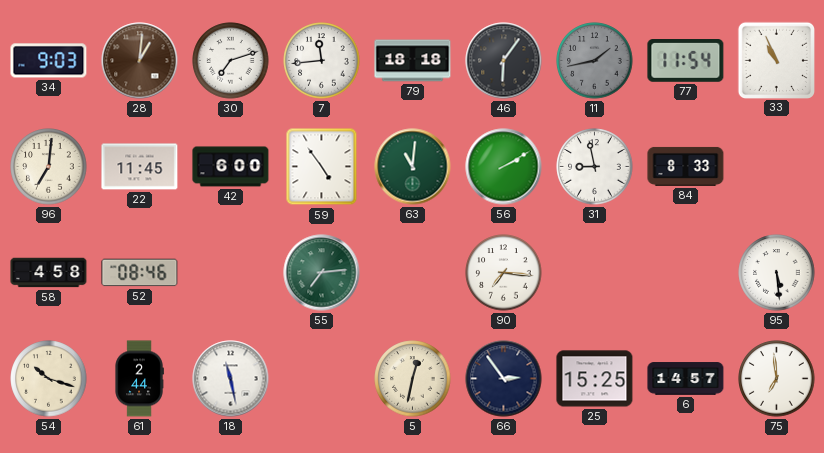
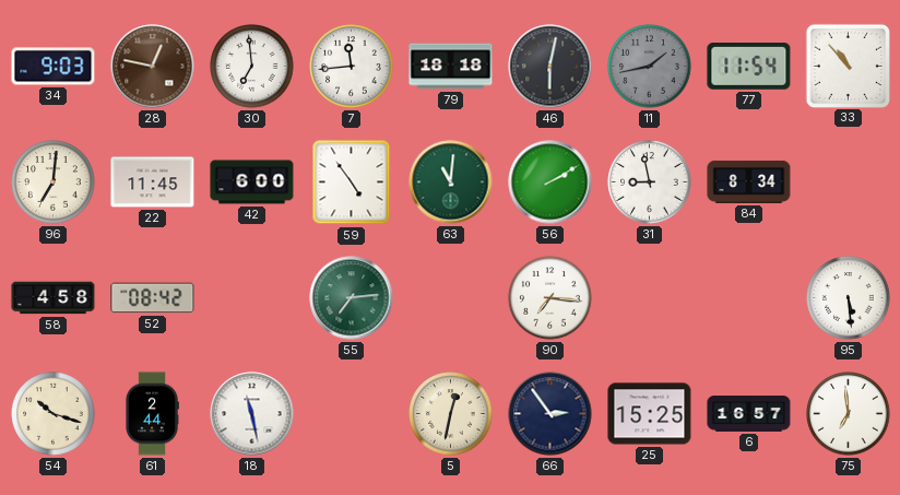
28: 1:01 -> 12:47
30: 7:12 -> 6:59
46: 6:06 -> 6:02
33: 10:56 -> 10:53
84: 8:33 -> 8:34
52: 08:46 -> 08:42
6: 14:57 -> 16:57
